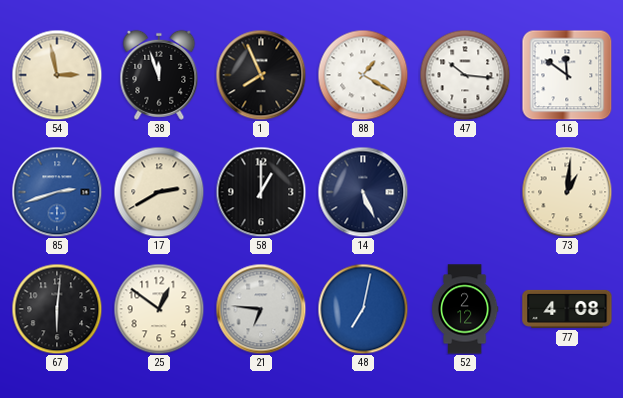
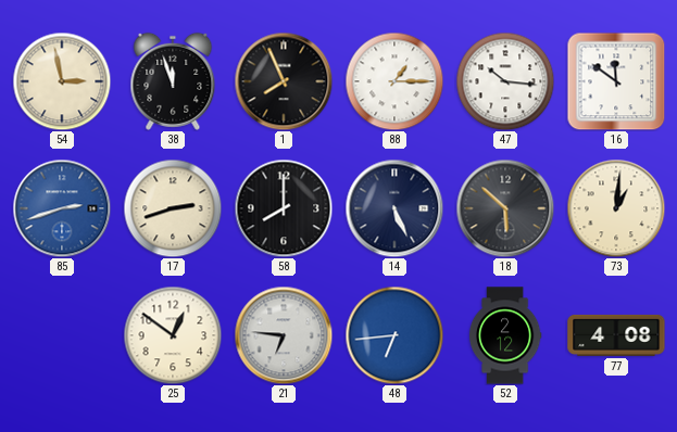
88: 1:20 -> 1:15
17: 2:40 -> 2:42
58: 1:00 -> 8:00
18: none -> 5:52
67: 6:01 -> none
48: 7:02 -> 6:44
